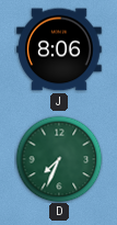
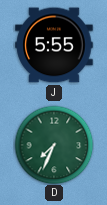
J: 8:06 -> 5:55
